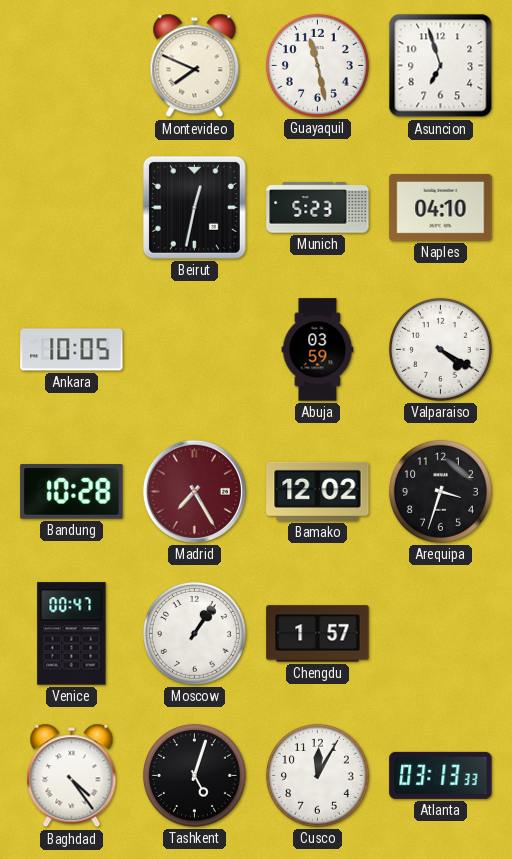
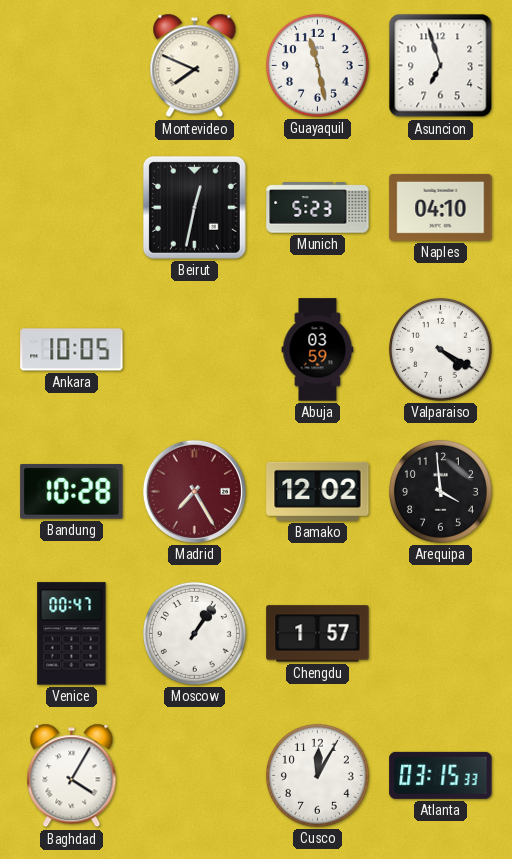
Arequipa: 3:33 -> 3:59
Baghdad: 4:24 -> 4:05
Tashkent: 5:03 -> none
Atlanta: 03:13 -> 03:15
